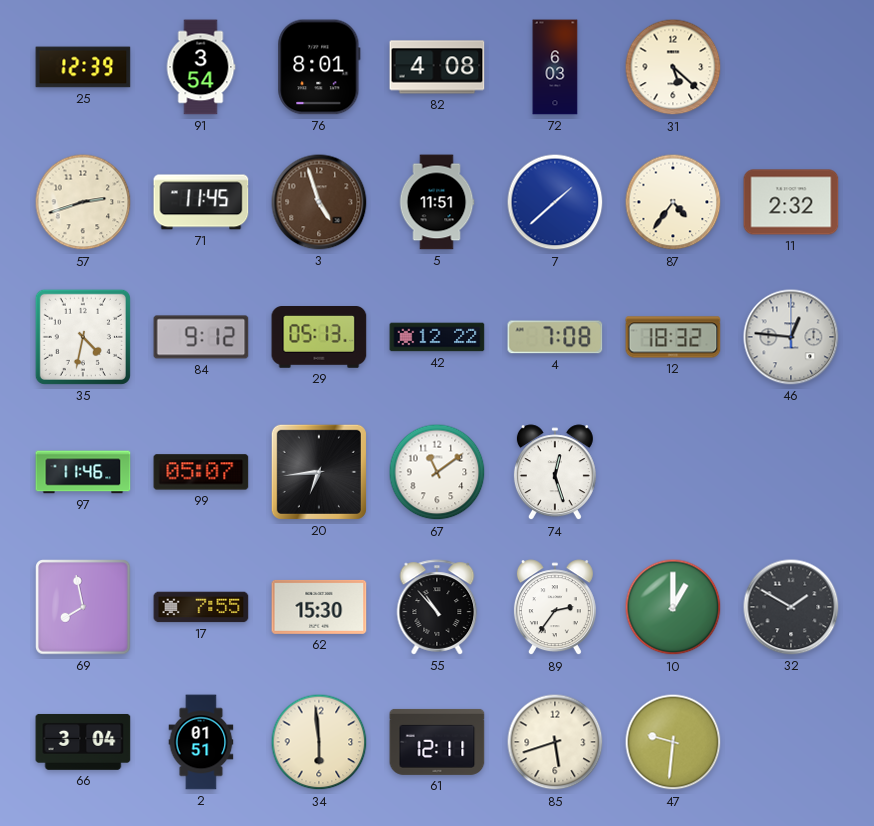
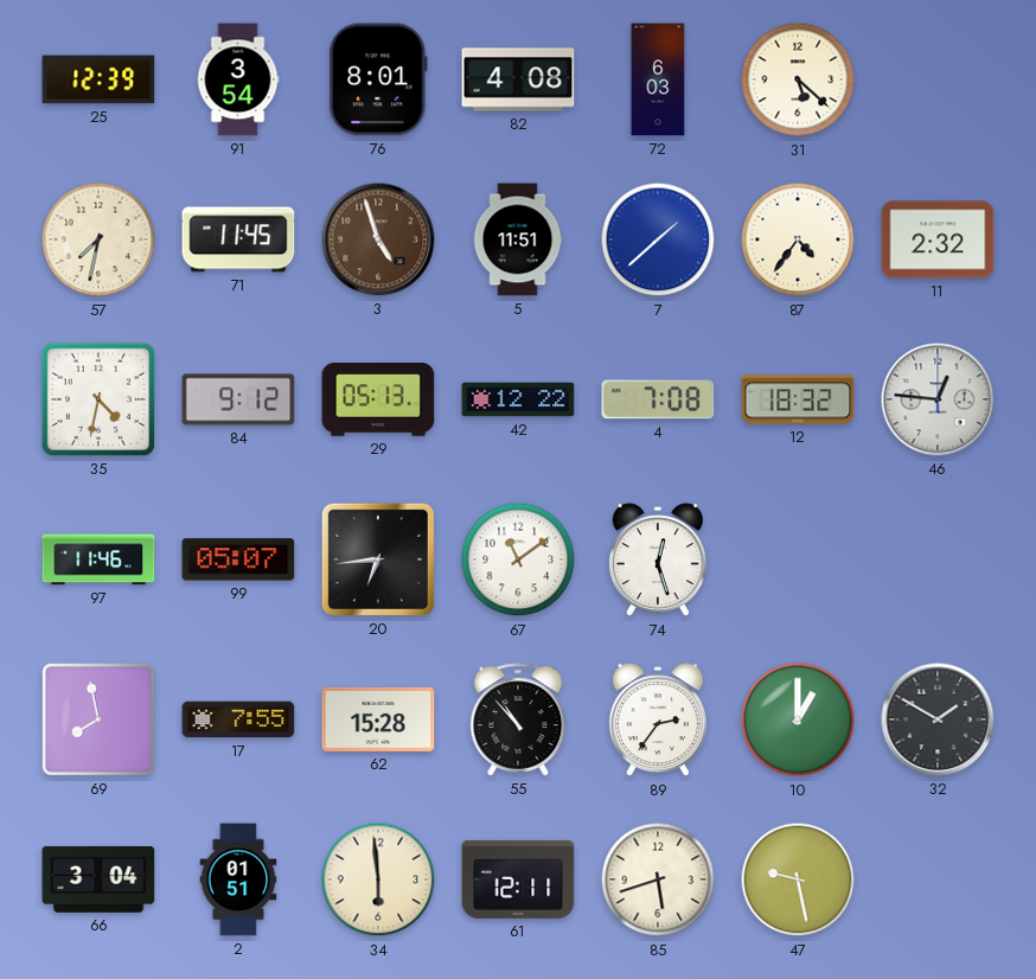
57: 2:42 -> 7:32
62: 15:30 -> 15:28
47: 9:31 -> 9:28
